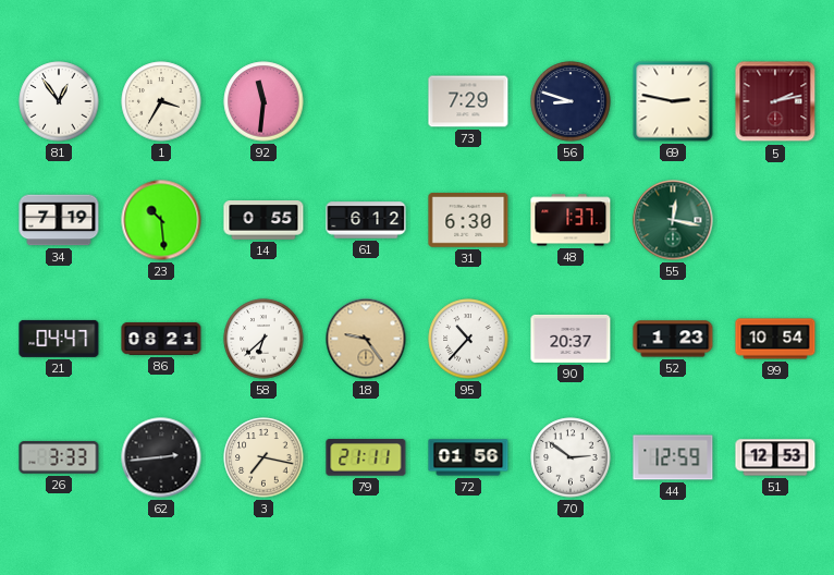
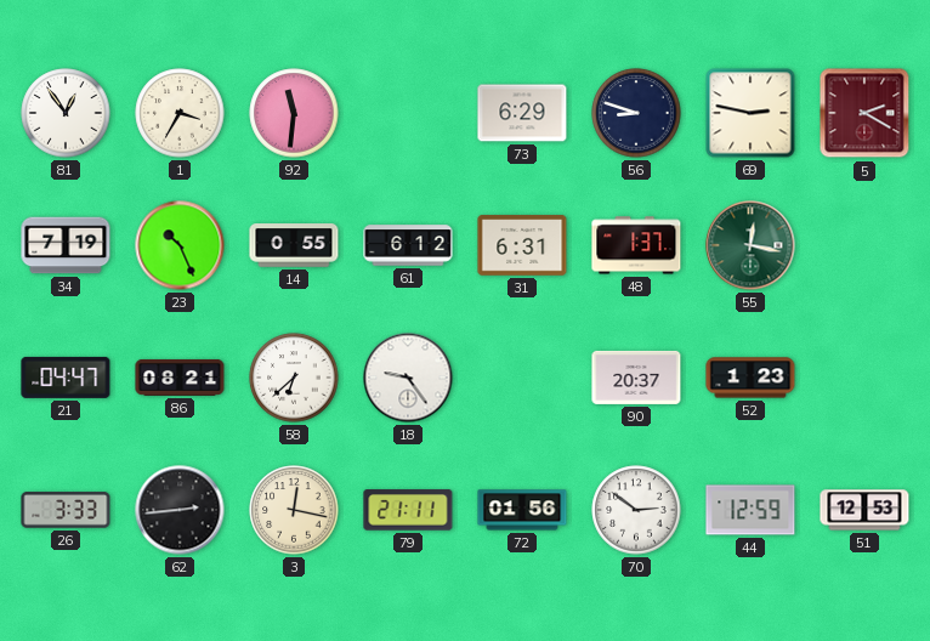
73: 7:29 -> 6:29
5: 2:13 -> 2:20
23: 10:29 -> 10:26
31: 6:30 -> 6:31
18 dial: champagne -> white
95: 10:37 -> none
99: 10:54 -> none
3: 7:17 -> 12:17
